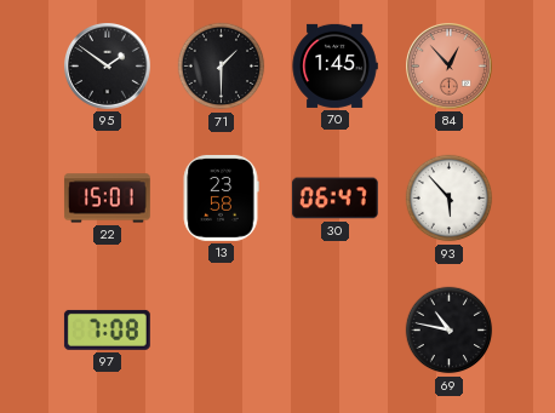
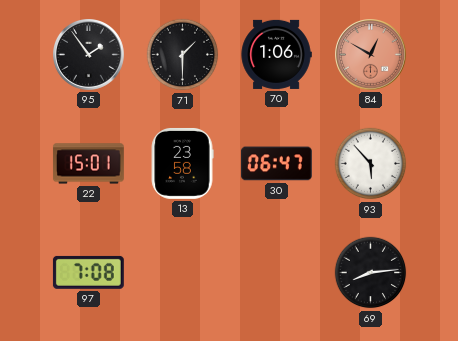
95: 1:51 -> 1:54
70: 1:45 -> 1:06
84: 12:53 -> 12:50
69: 10:47 -> 8:14
